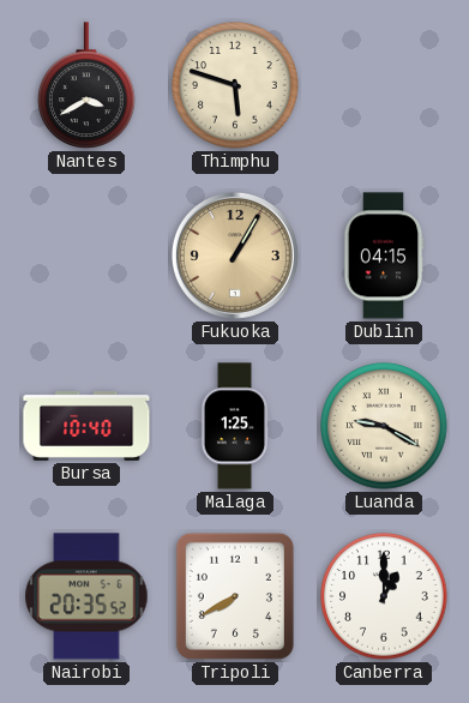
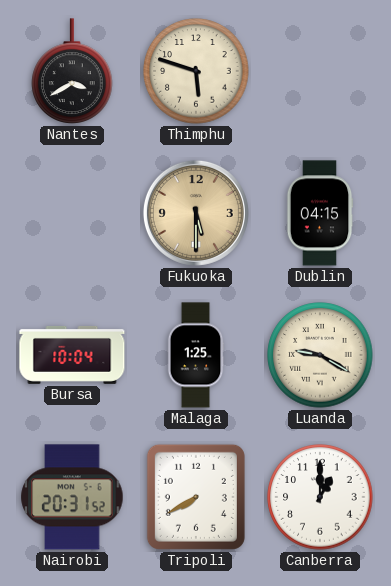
Fukuoka: 1:05 -> 5:30
Bursa: 10:40 -> 10:04
Nairobi: 20:35 -> 20:31
